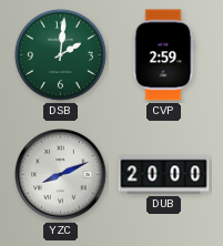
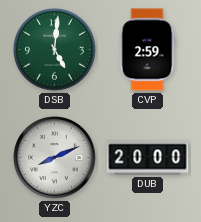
DSB: 2:01 -> 5:01
